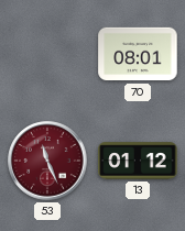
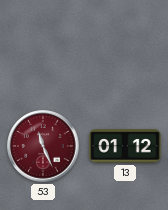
70: 08:01 -> none
